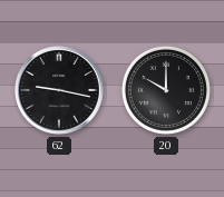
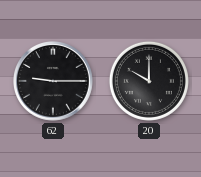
62: 9:17 -> 9:15
